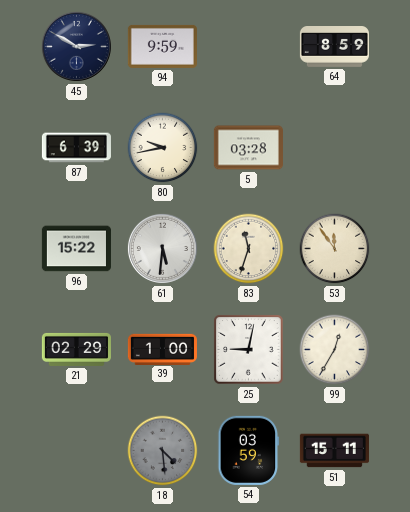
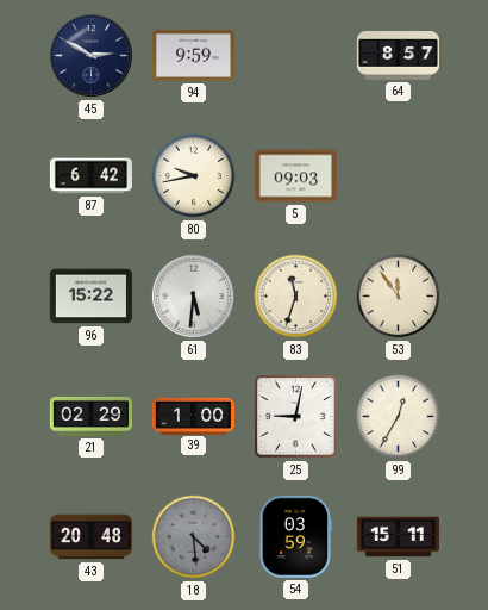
64: 8:59 -> 8:57
87: 6:39 -> 6:42
5: 03:28 -> 09:03
43: none -> 20:48
